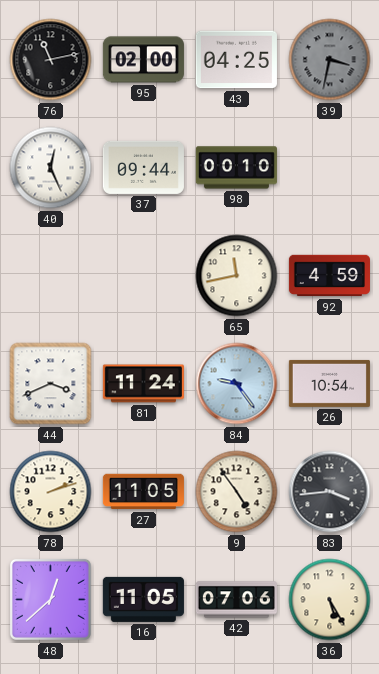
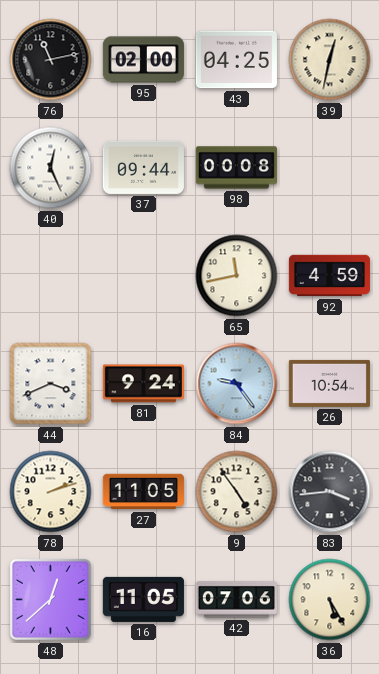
39: 3:32 -> 12:32
39 dial: grey -> cream
98: 00:10 -> 00:08
81: 11:24 -> 9:24
